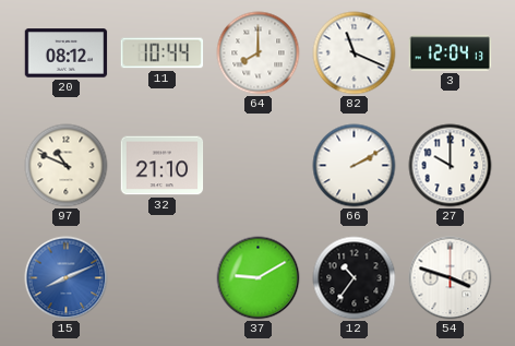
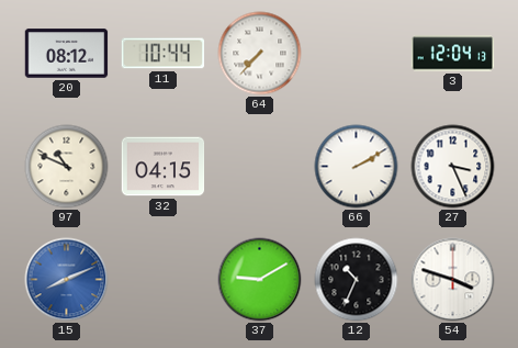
64: 8:00 -> 7:37
82: 11:19 -> none
32: 21:10 -> 04:15
27: 10:00 -> 3:26
12: 10:36 -> 10:34
